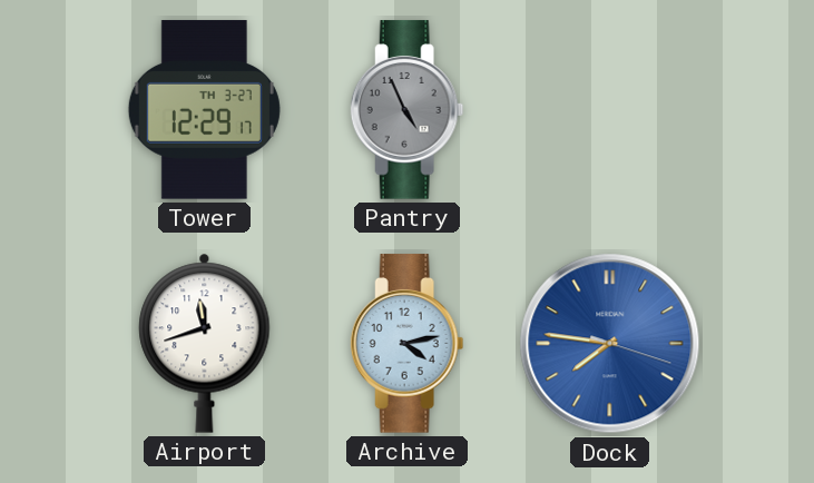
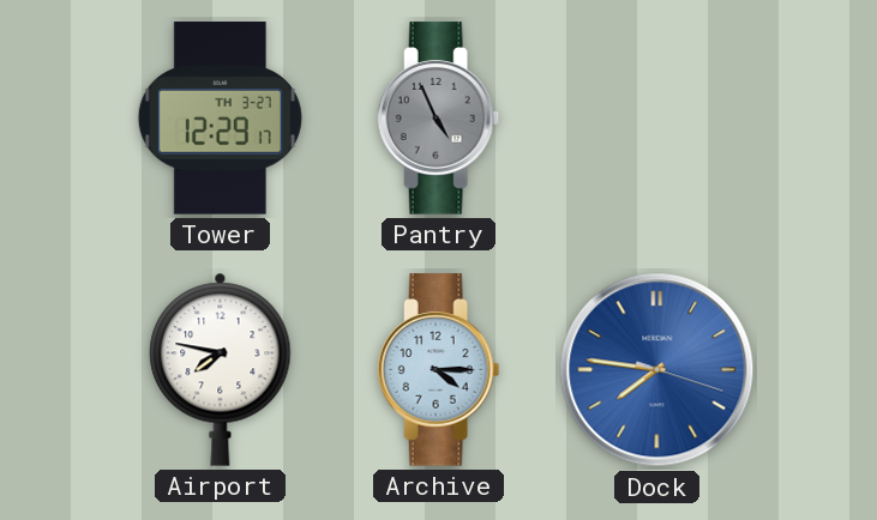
Airport: 11:42 -> 7:47
Archive: 4:13 -> 4:15
